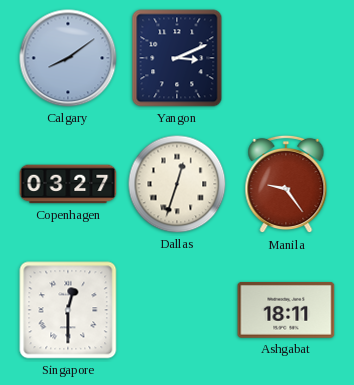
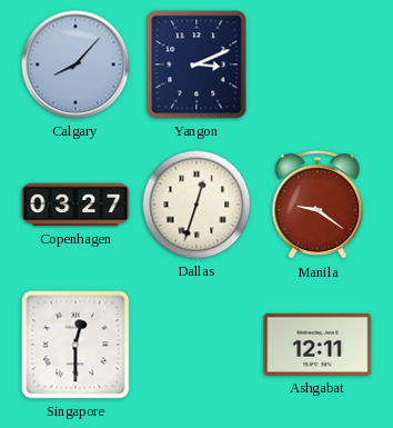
Calgary: 8:09 -> 8:07
Manila: 9:24 -> 9:21
Ashgabat: 18:11 -> 12:11
